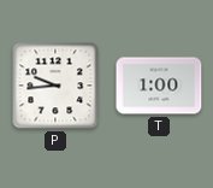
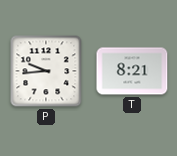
T: 1:00 -> 8:21
